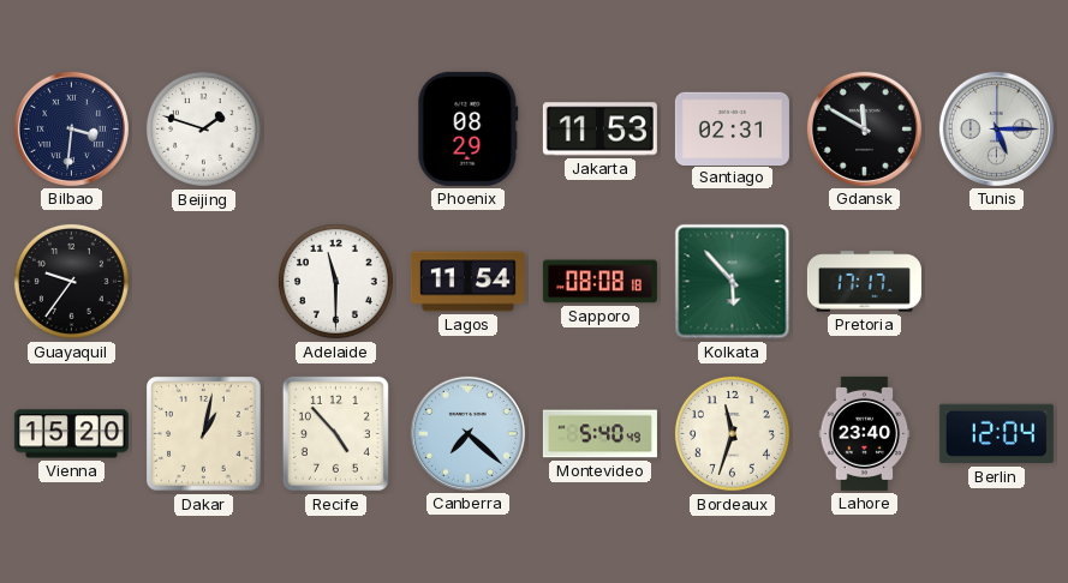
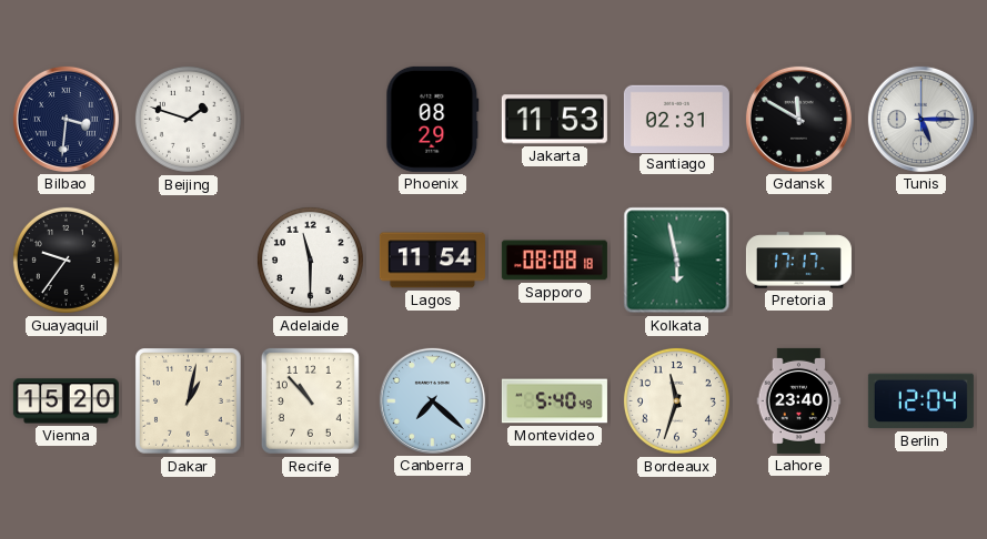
Kolkata: 5:53 -> 5:58
Recife: 4:53 -> 10:53
